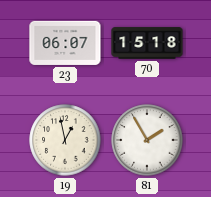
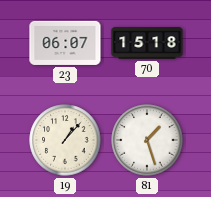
19: 12:58 -> 1:07
81: 1:55 -> 1:27
